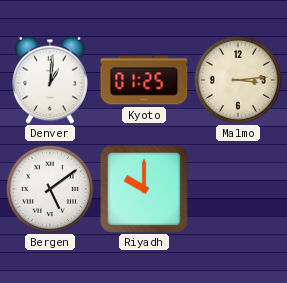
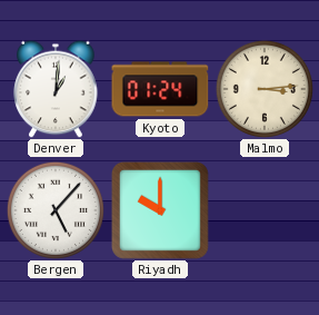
Kyoto: 01:25 -> 01:24
Bergen: 5:09 -> 5:07
